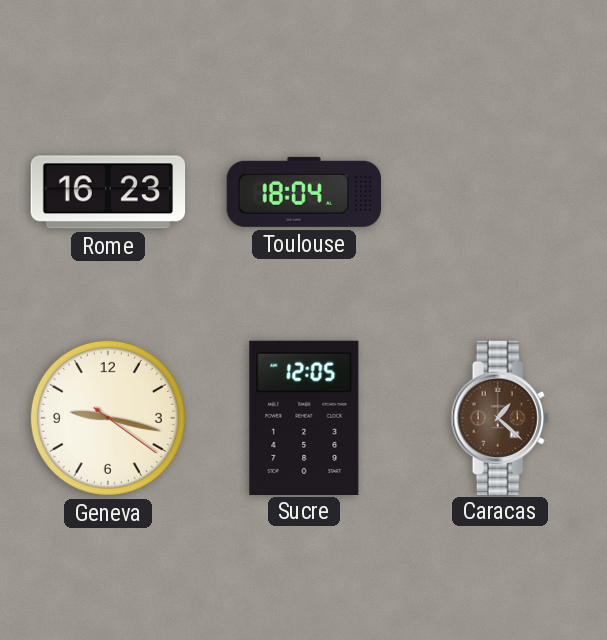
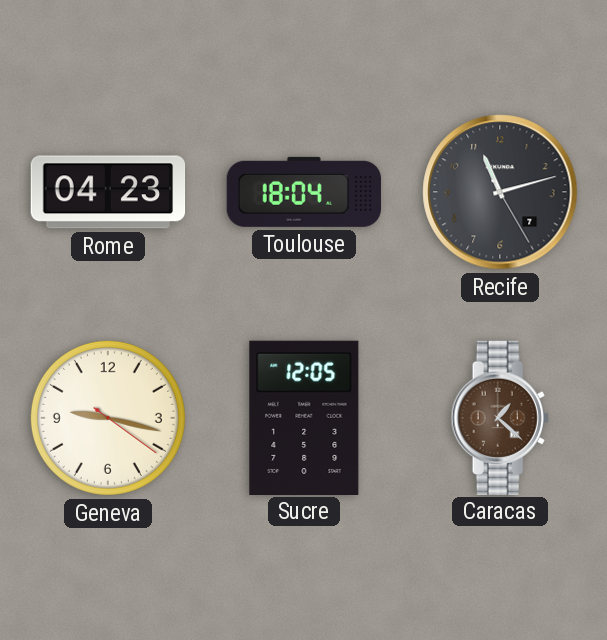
Rome: 16:23 -> 04:23
Recife: none -> 11:12
